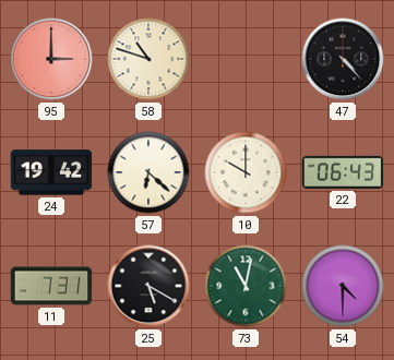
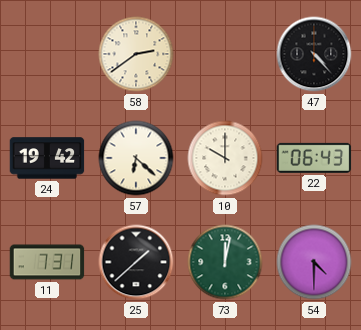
95: 3:00 -> none
58: 10:48 -> 2:39
25: 5:20 -> 1:38
73: 11:02 -> 12:02
